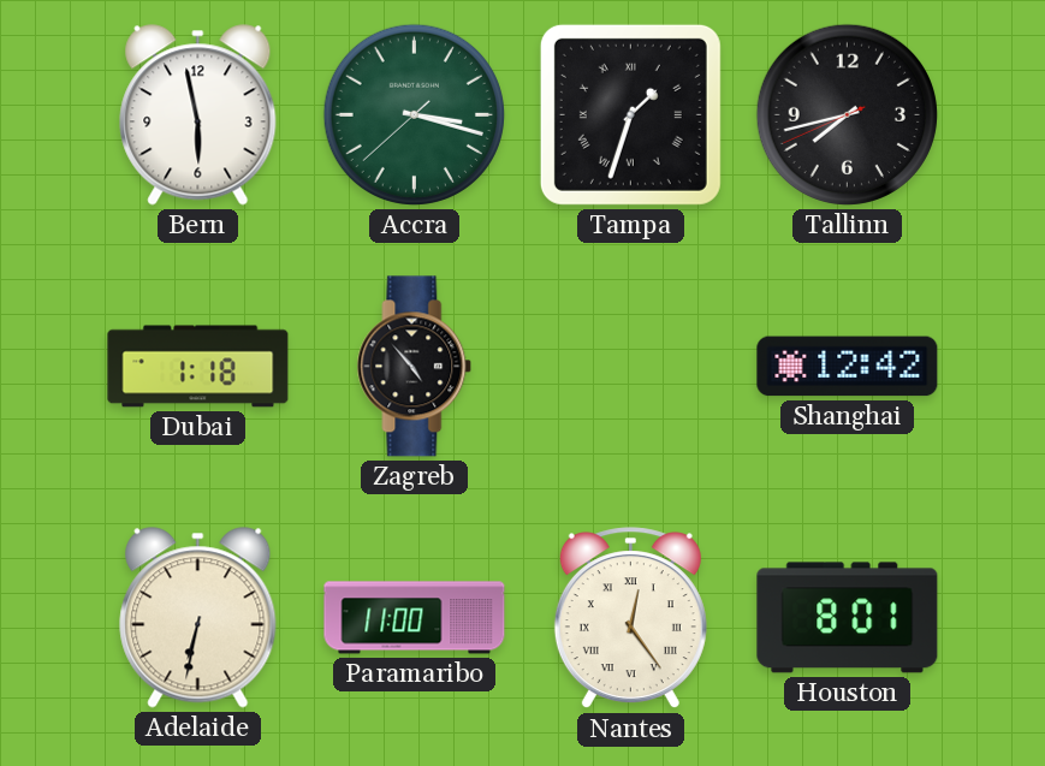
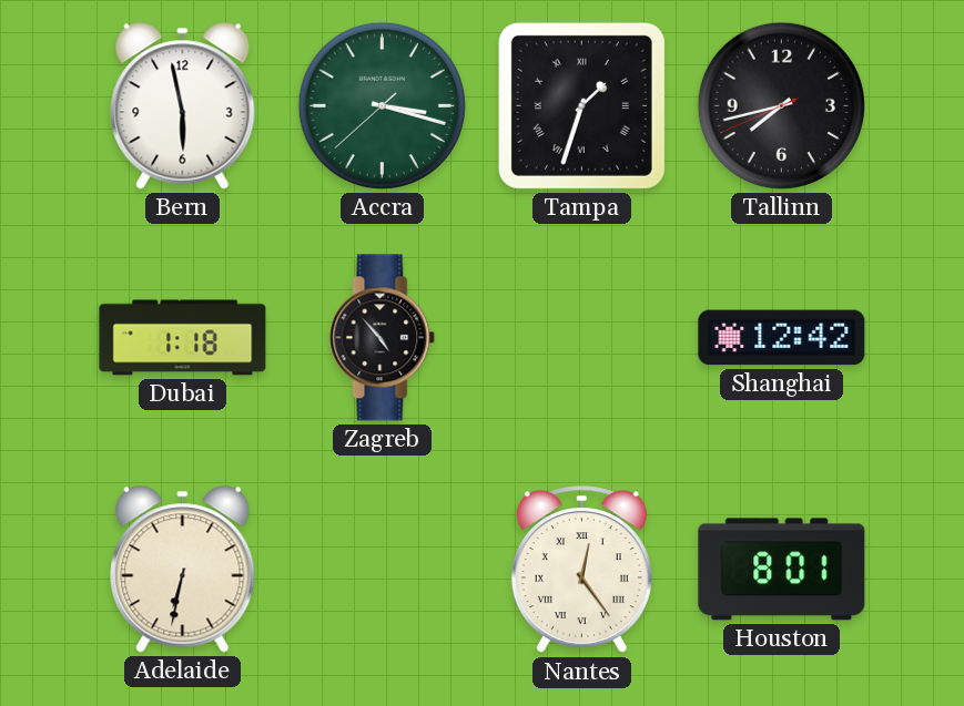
Paramaribo: 11:00 -> none
